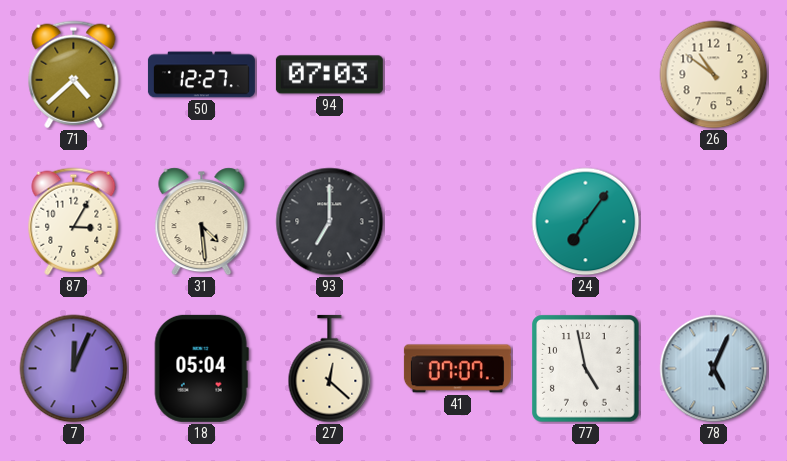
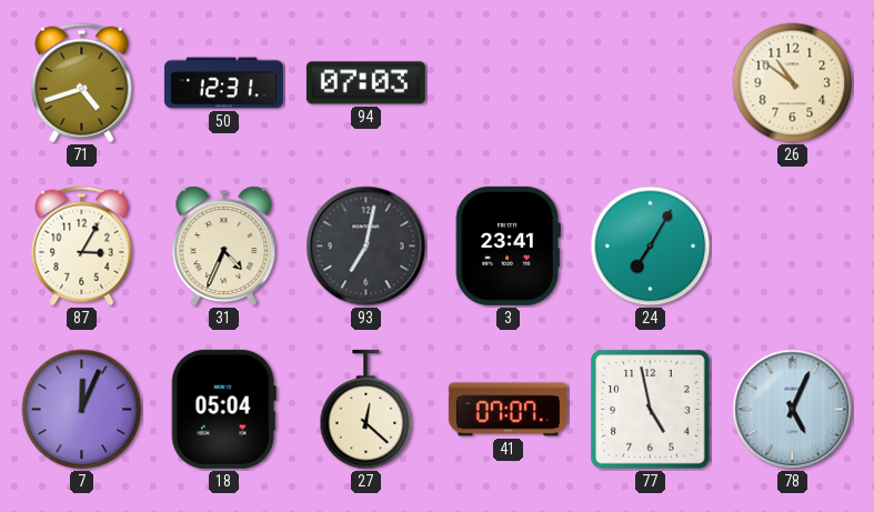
71: 4:38 -> 4:42
50: 12:27 -> 12:31
31: 4:29 -> 4:34
93: 7:00 -> 7:02
3: none -> 23:41
24: 7:06 -> 7:05
